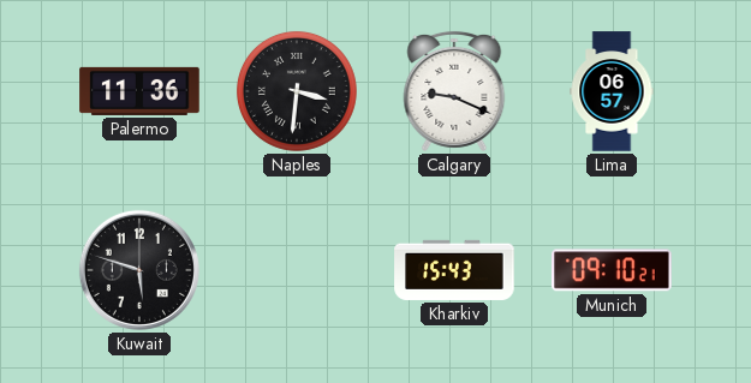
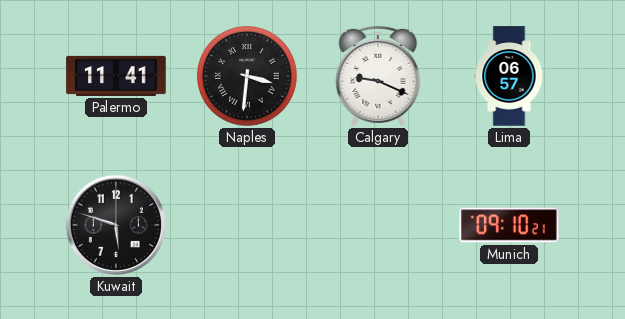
Palermo: 11:36 -> 11:41
Kharkiv: 15:43 -> none
